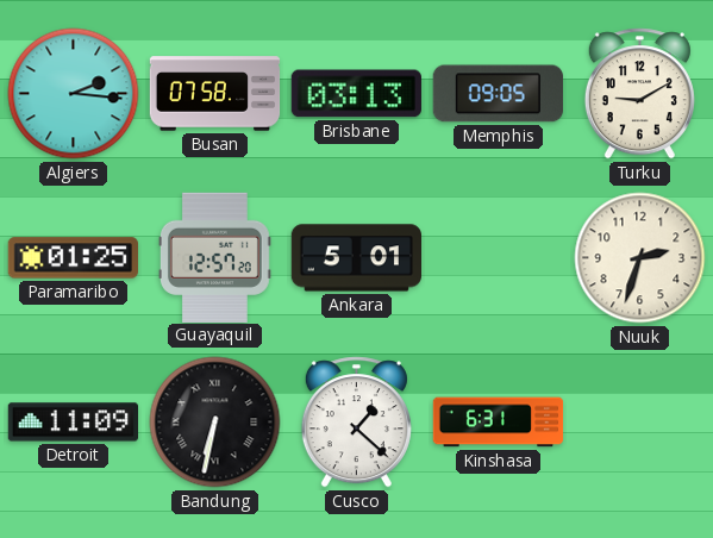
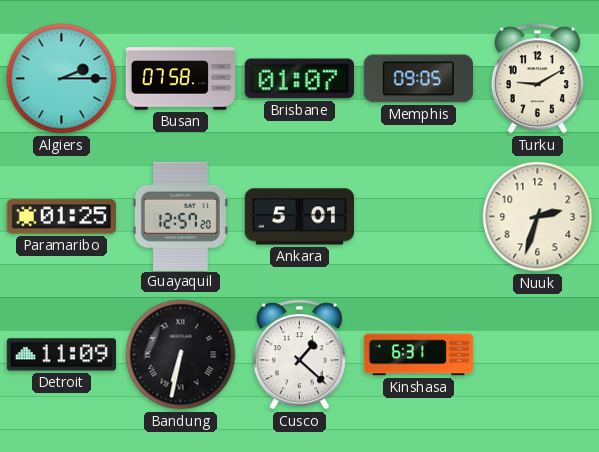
Algiers: 2:16 -> 2:15
Brisbane: 03:13 -> 01:07
